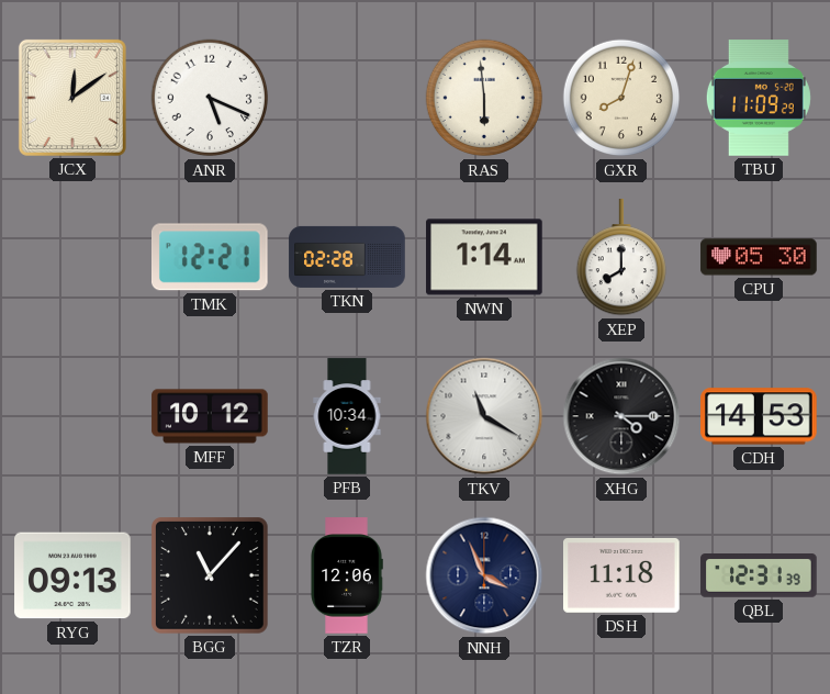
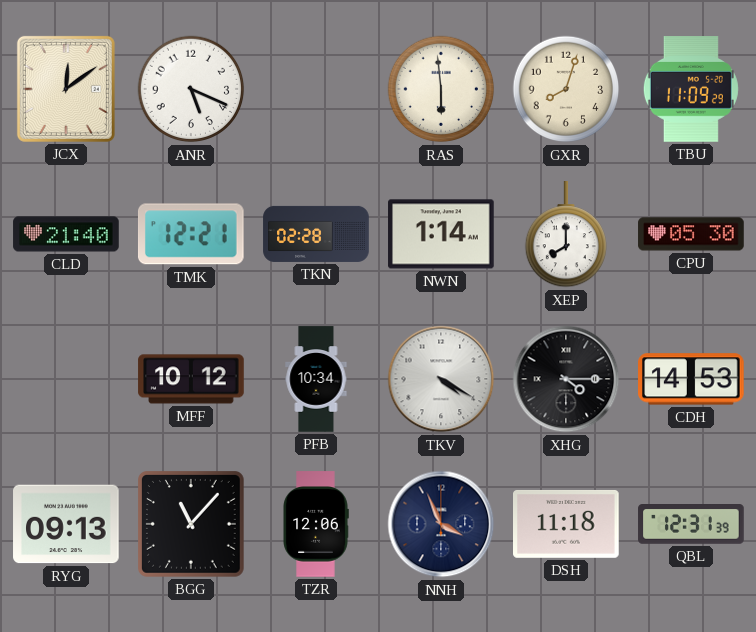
CLD: none -> 21:40
TKV: 11:20 -> 4:20
